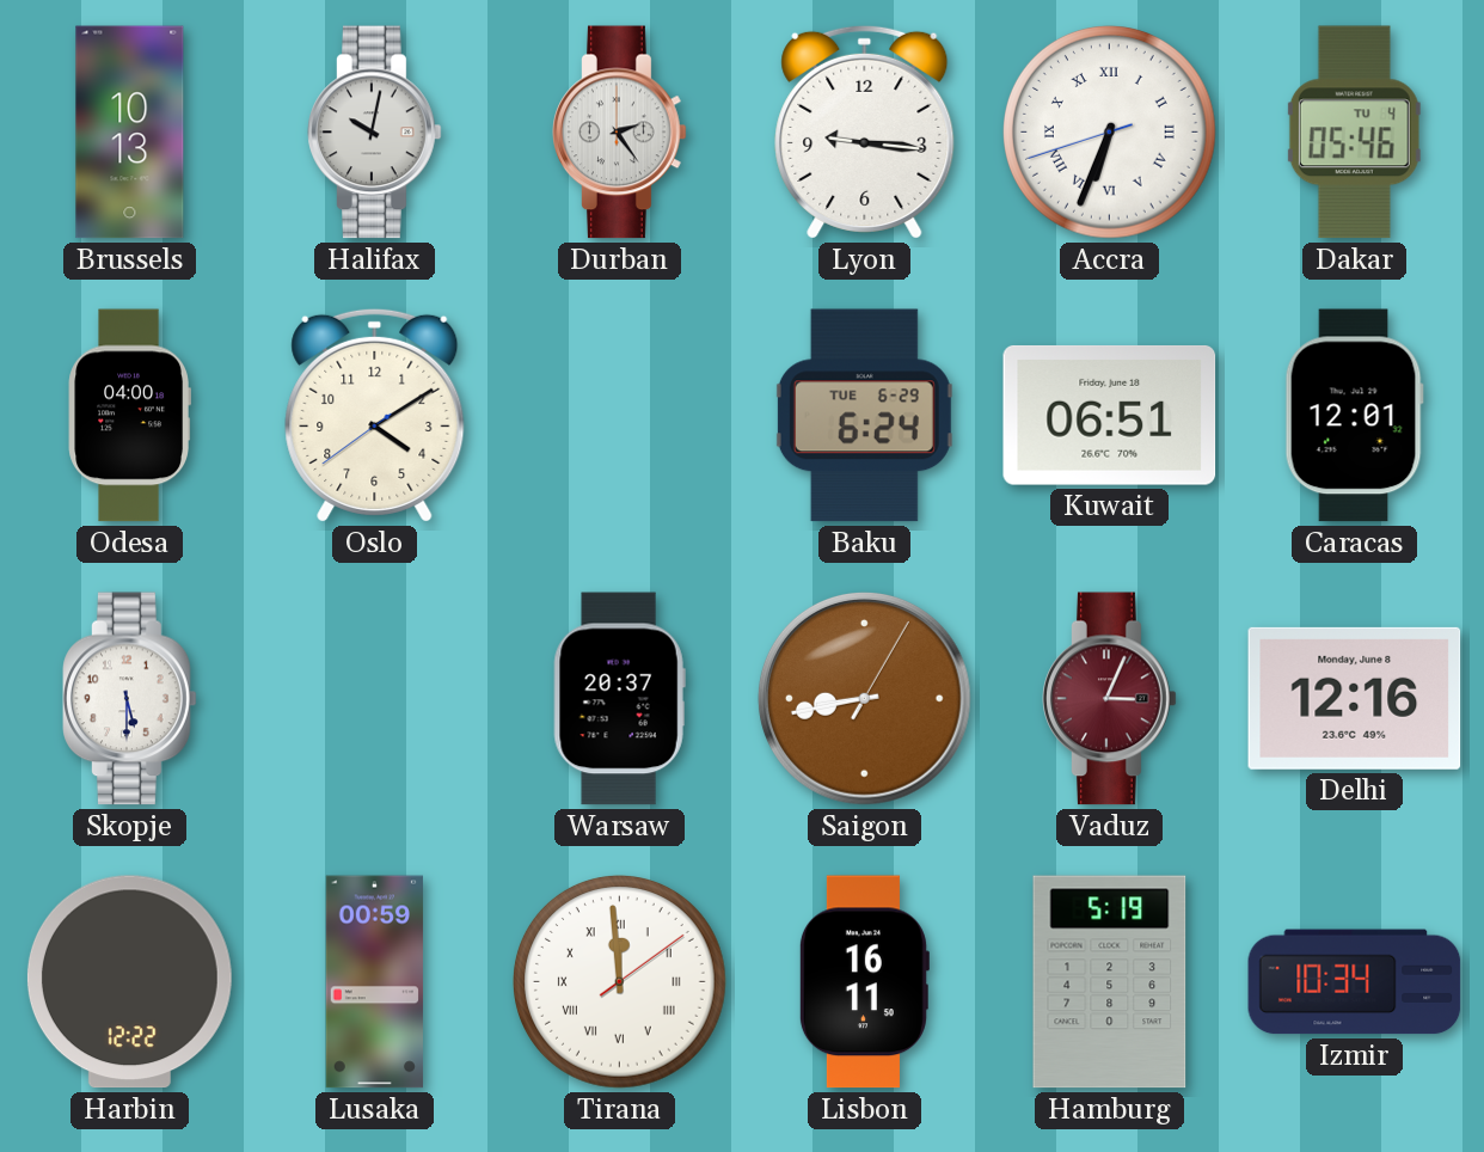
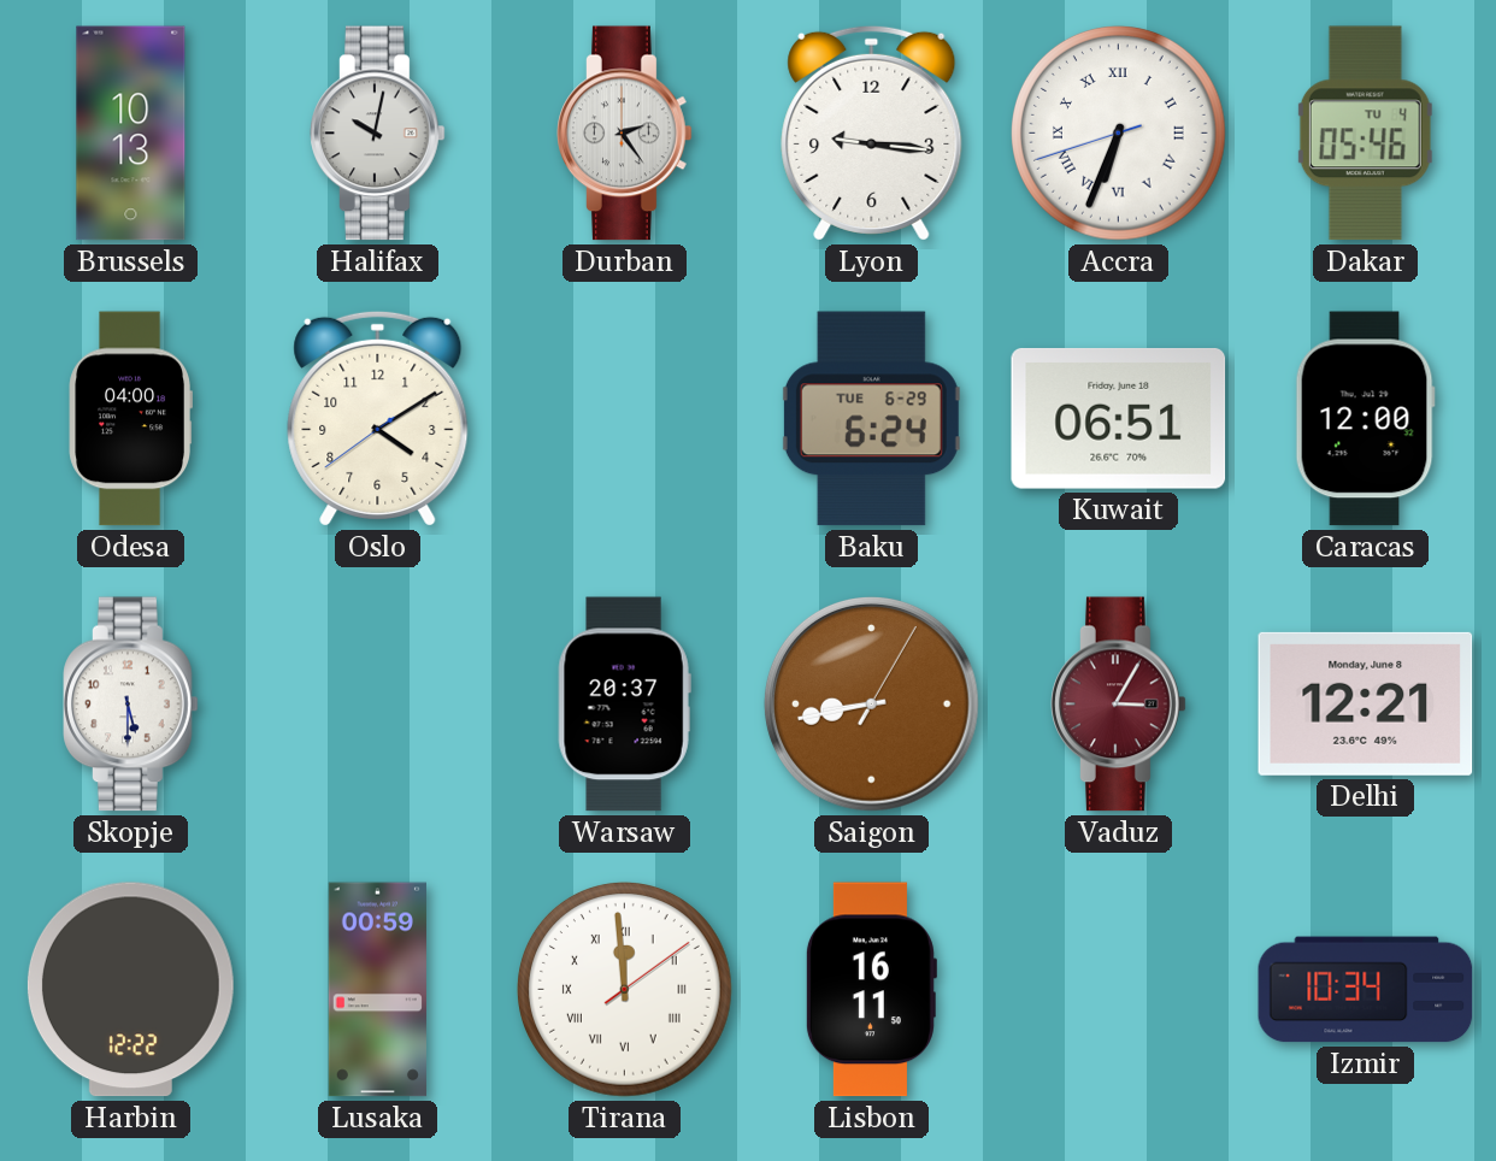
Caracas: 12:01 -> 12:00
Vaduz: 3:04 -> 3:05
Delhi: 12:16 -> 12:21
Hamburg: 5:19 -> none
